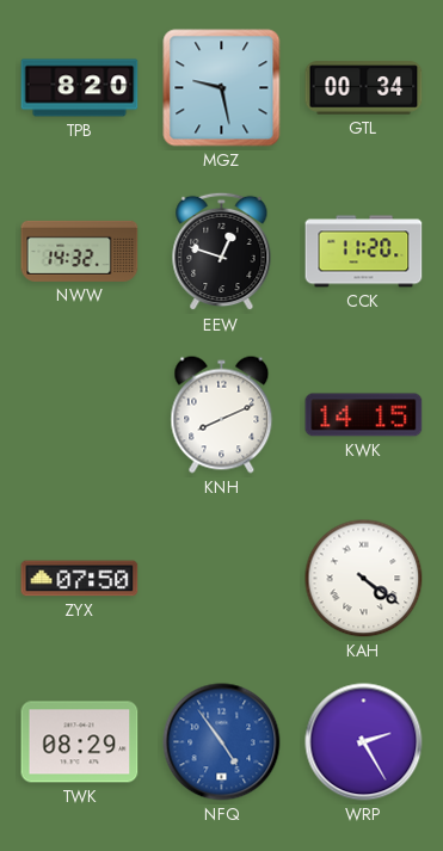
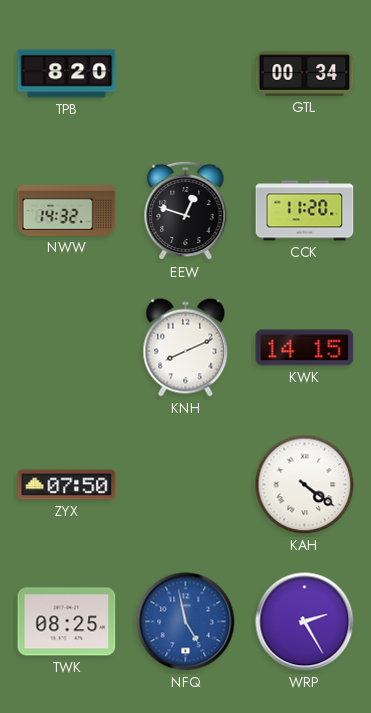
MGZ: 9:28 -> none
TWK: 08:29 -> 08:25
NFQ: 4:54 -> 4:58
